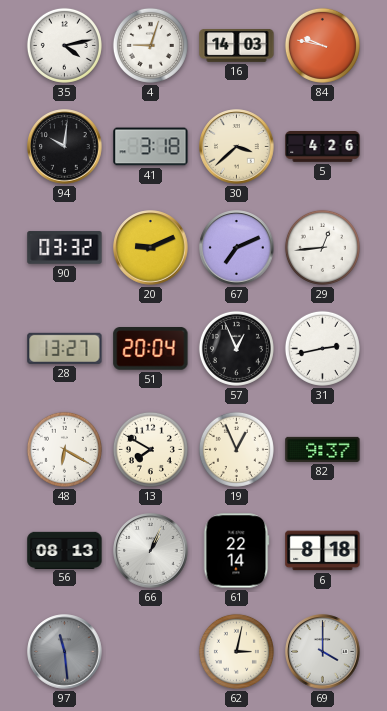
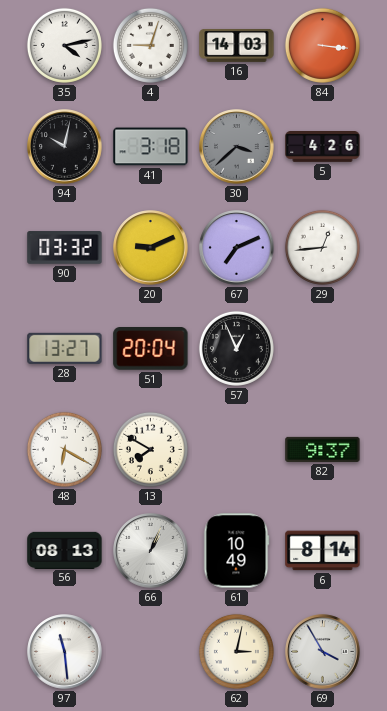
84: 9:47 -> 3:16
94: 10:01 -> 10:02
30 dial: cream -> grey
31: 2:43 -> none
19: 12:56 -> none
61: 22:14 -> 10:49
6: 8:18 -> 8:14
97 dial: grey -> white
69: 4:00 -> 3:55
